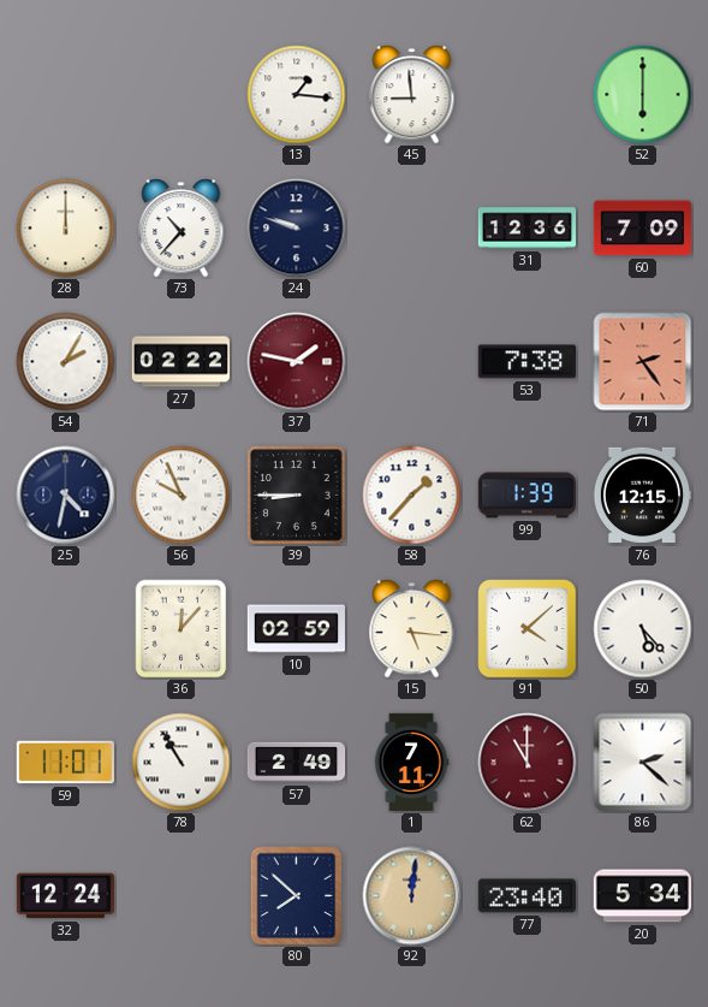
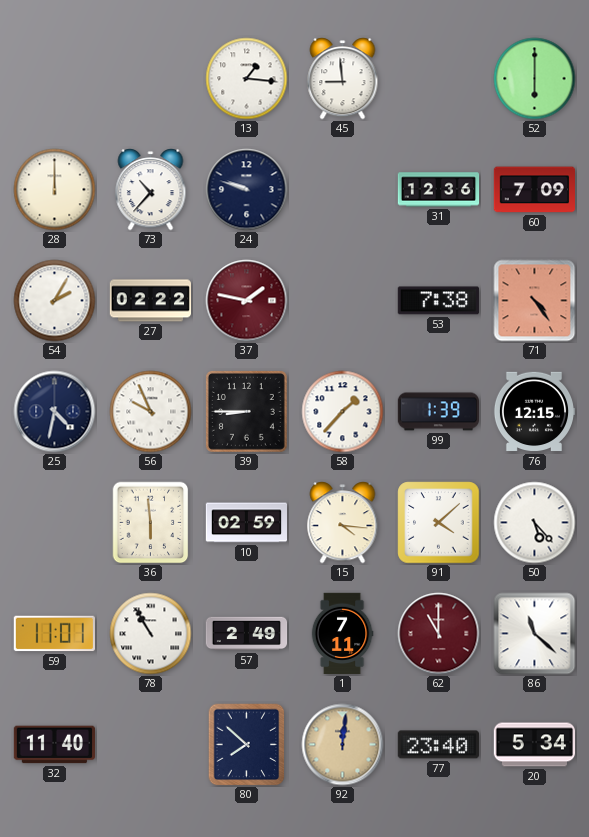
71: 2:24 -> 4:24
36: 12:07 -> 5:59
15: 5:16 -> 4:16
86: 2:22 -> 11:22
32: 12:24 -> 11:40
